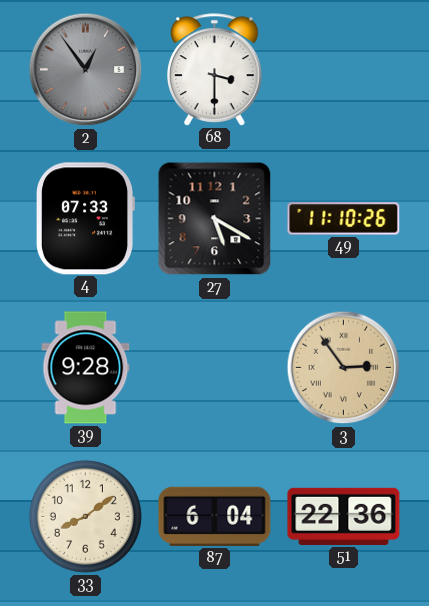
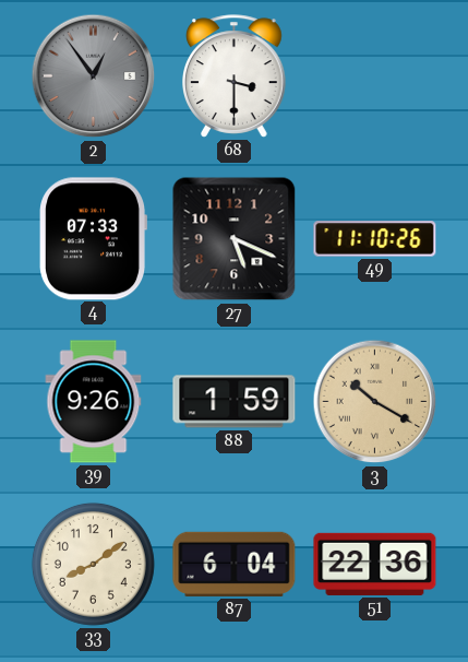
27: 5:20 -> 5:19
39: 9:28 -> 9:26
88: none -> 1:59
3: 2:54 -> 10:20
